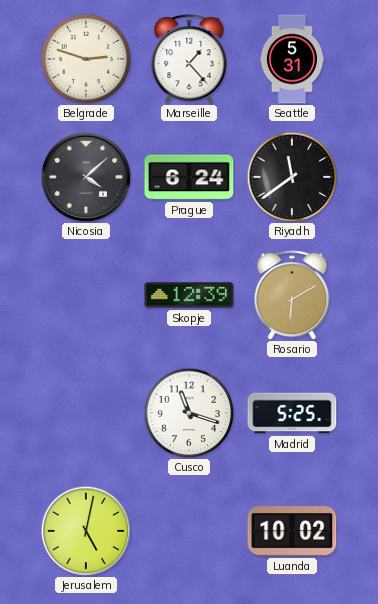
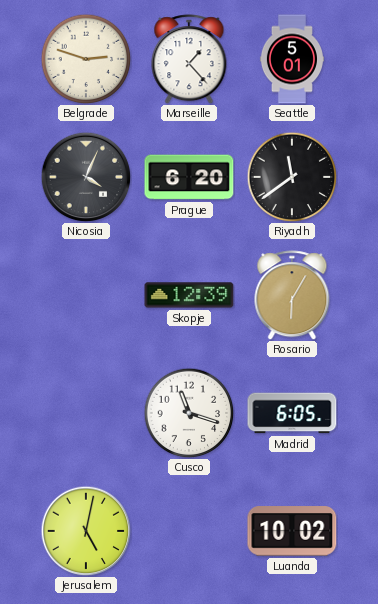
Seattle: 5:31 -> 5:01
Nicosia: 4:08 -> 4:04
Prague: 6:24 -> 6:20
Rosario: 6:10 -> 6:05
Madrid: 5:25 -> 6:05
